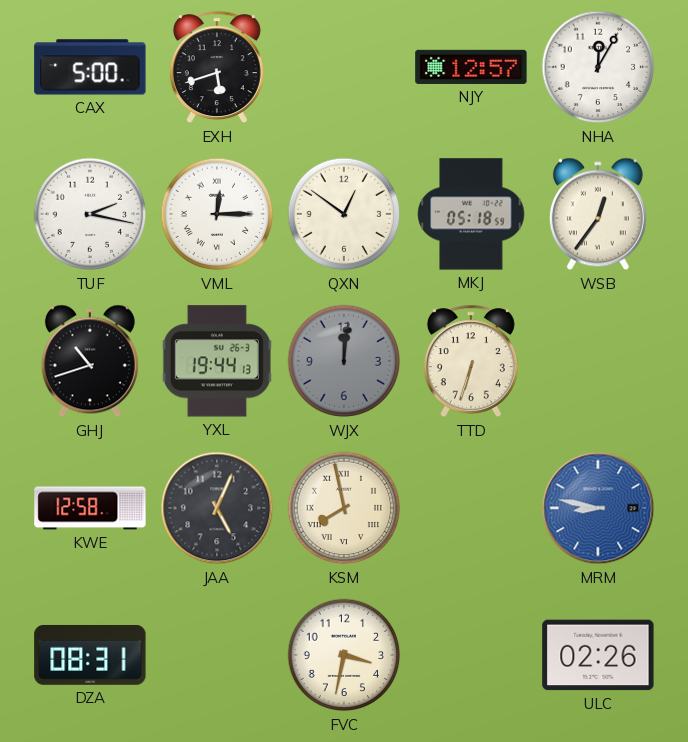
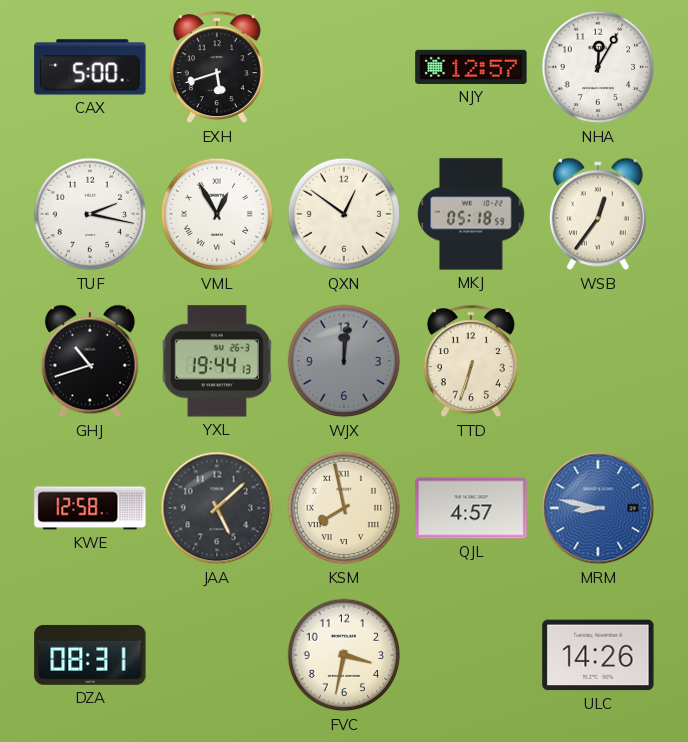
VML: 12:15 -> 12:55
JAA: 5:04 -> 5:08
QJL: none -> 4:57
ULC: 02:26 -> 14:26
